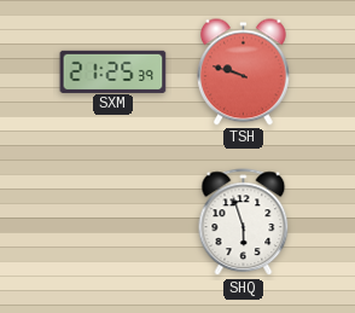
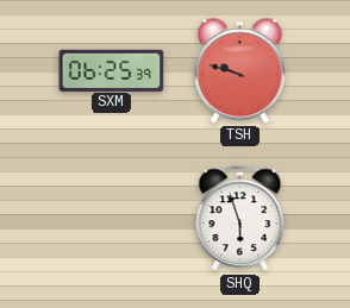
SXM: 21:25 -> 06:25
